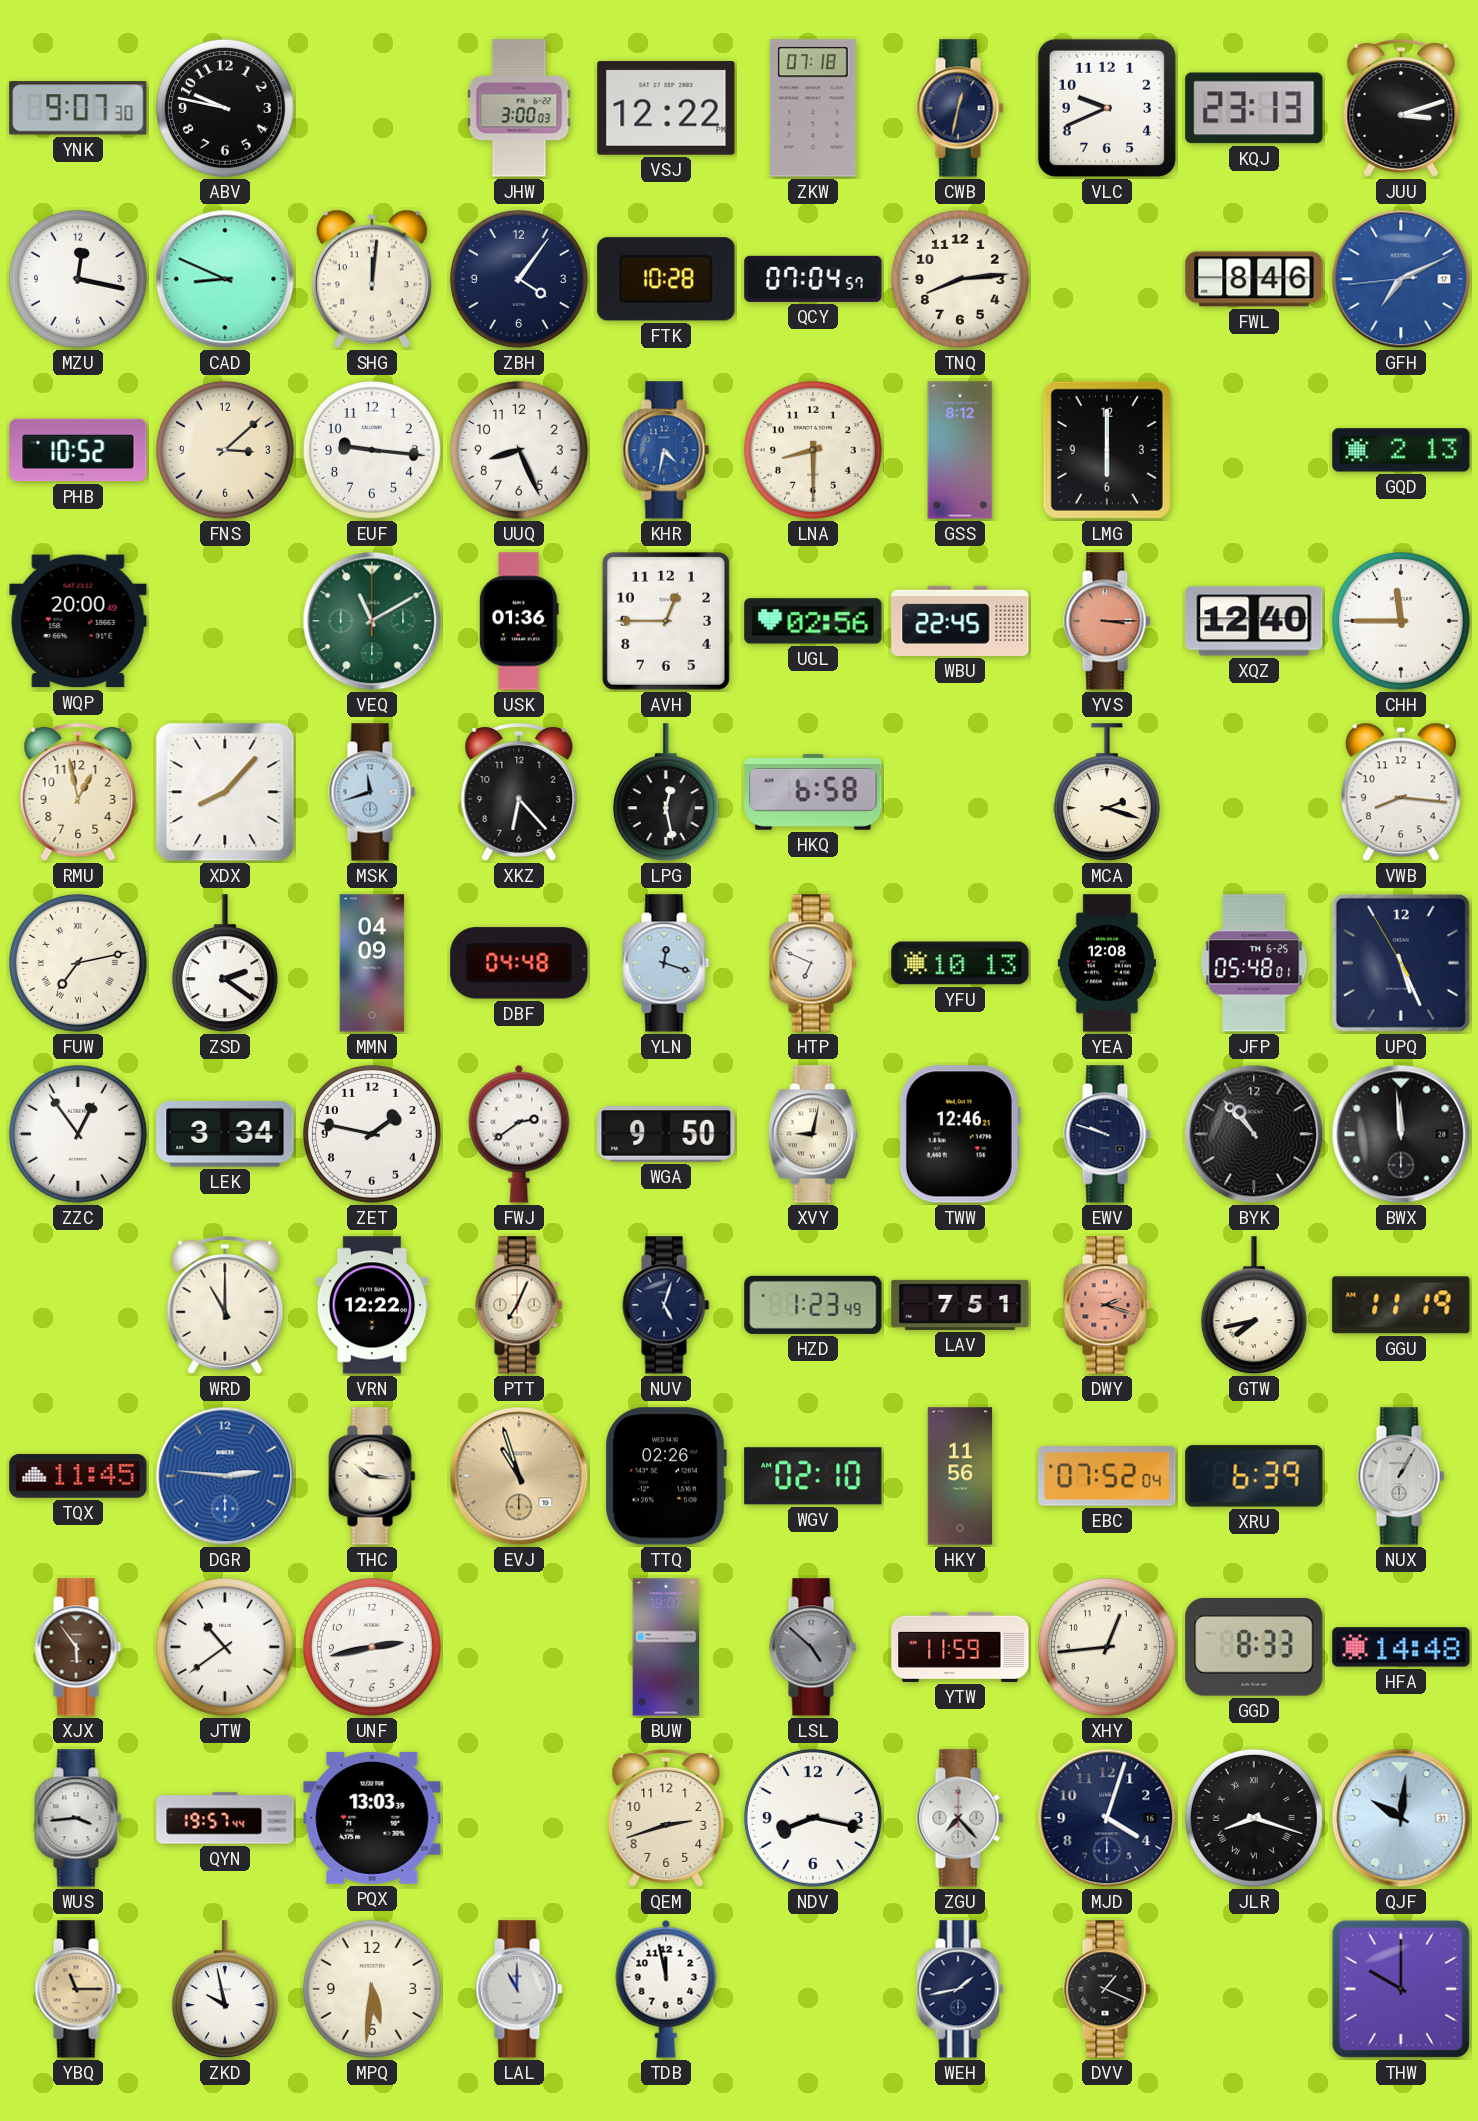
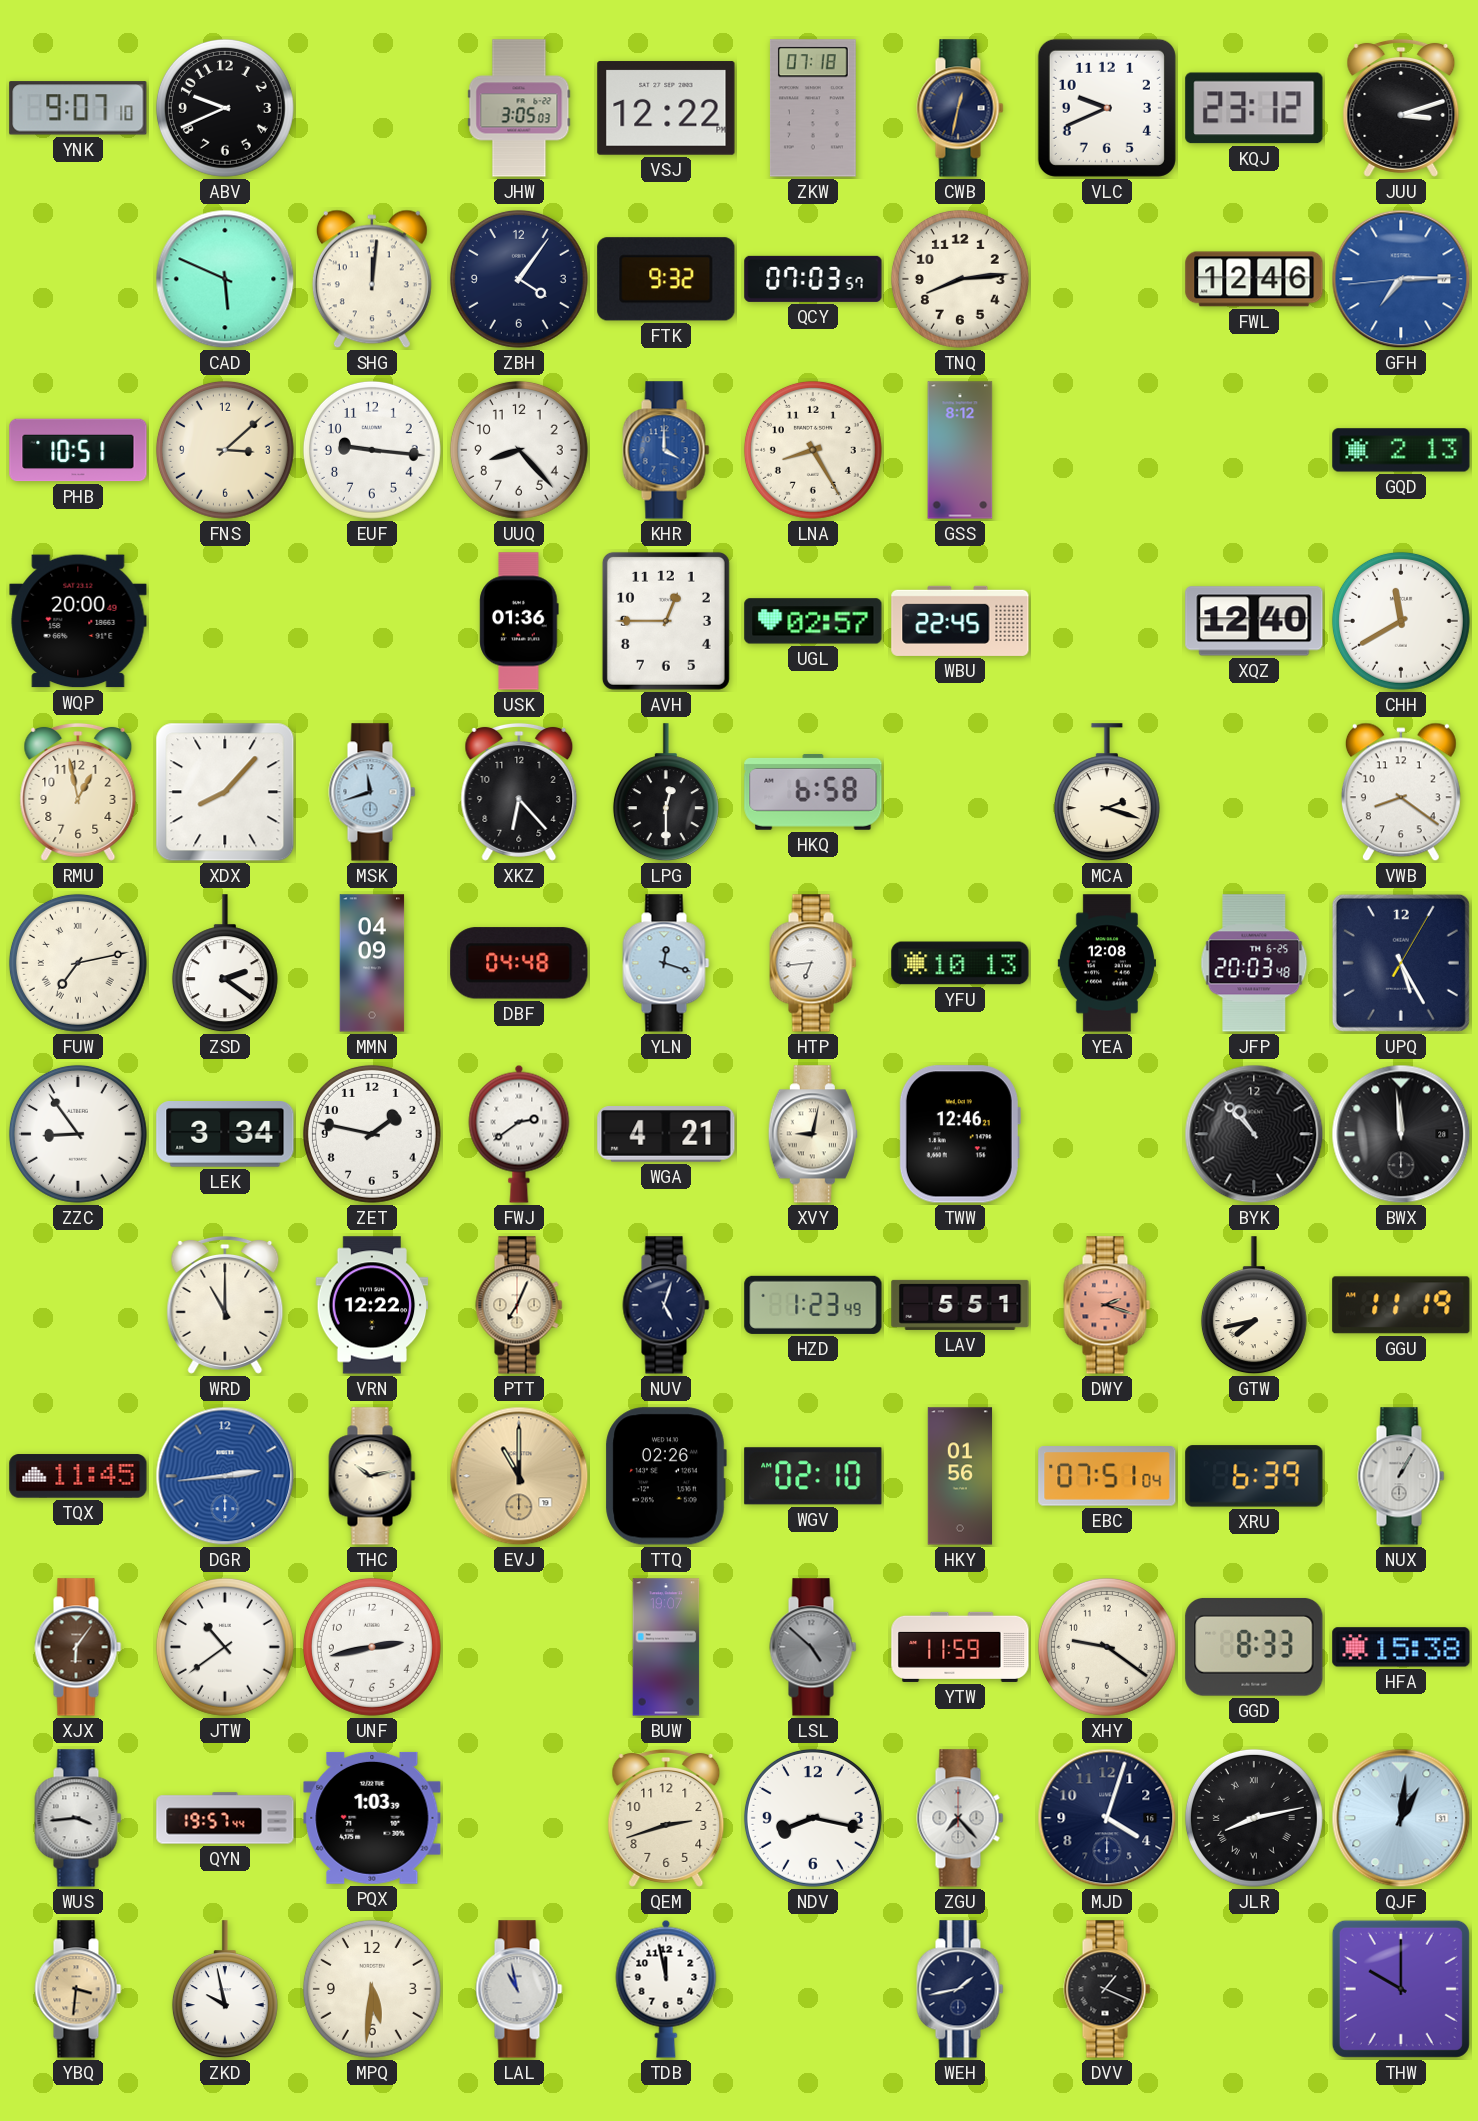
YNK: 9:07:30 -> 9:07:10
ABV: 9:47 -> 9:41
JHW: 3:00 -> 3:05
KQJ: 23:13 -> 23:12
MZU: 12:17 -> none
CAD: 8:49 -> 5:49
FTK: 10:28 -> 9:32
QCY: 07:04 -> 07:03
FWL: 8:46 -> 12:46
GFH: 7:10 -> 7:14
PHB: 10:52 -> 10:51
UUQ: 8:26 -> 8:23
KHR: 4:32 -> 4:00
LNA: 8:30 -> 8:25
LMG: 6:00 -> none
VEQ: 11:10 -> none
UGL: 02:56 -> 02:57
YVS: 3:15 -> none
CHH: 11:45 -> 11:40
LPG: 12:28 -> 12:30
VWB: 8:16 -> 8:21
HTP: 6:49 -> 6:44
JFP: 05:48 -> 20:03
UPQ: 5:25:55 -> 5:25:05
ZZC: 12:54 -> 8:54
WGA: 9:50 -> 4:21
EWV: 9:48 -> none
LAV: 7:51 -> 5:51
DGR: 2:46 -> 2:44
THC: 10:16 -> 10:13
EVJ: 10:57 -> 11:00
HKY: 11:56 -> 01:56
EBC: 07:52 -> 07:51
XJX: 5:54 -> 6:06
XHY: 12:44 -> 9:21
HFA: 14:48 -> 15:38
PQX: 13:03 -> 1:03
JLR: 8:18 -> 8:13
QJF: 10:01 -> 1:01
YBQ: 11:15 -> 3:31
LAL: 11:00 -> 10:58
